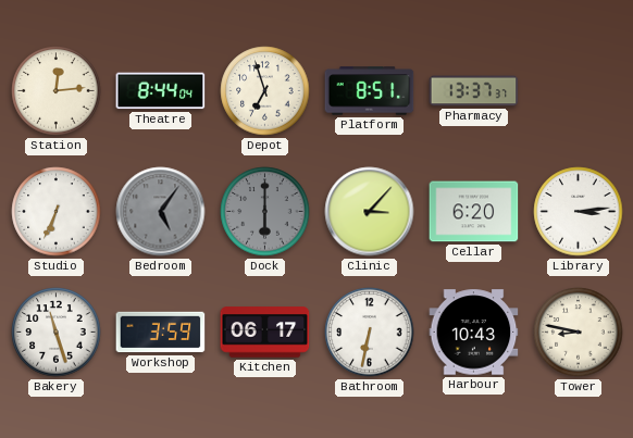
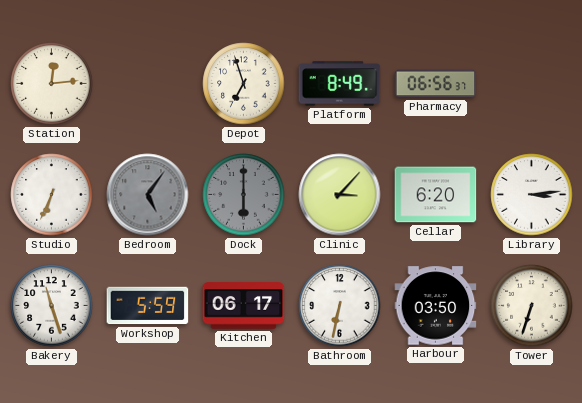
Theatre: 8:44 -> none
Platform: 8:51 -> 8:49
Pharmacy: 13:37 -> 06:56
Workshop: 3:59 -> 5:59
Harbour: 10:43 -> 03:50
Tower: 8:47 -> 6:33
